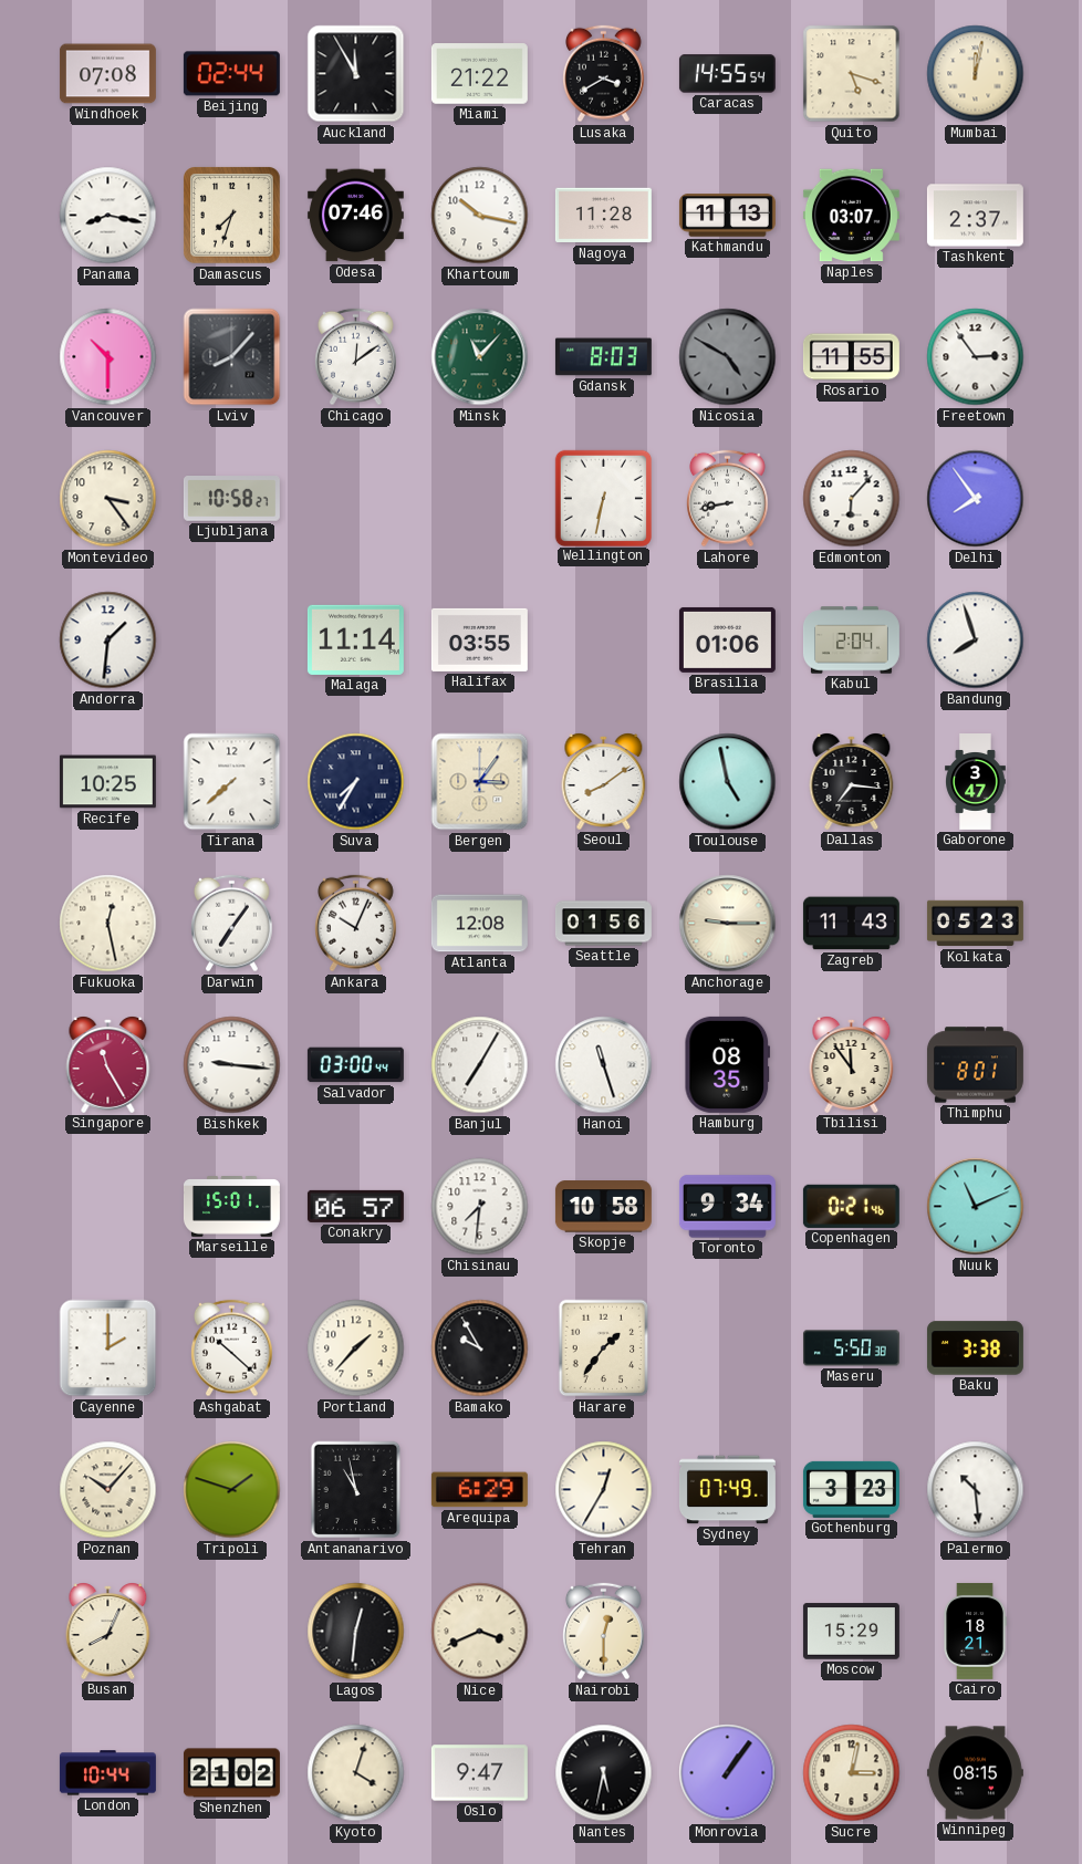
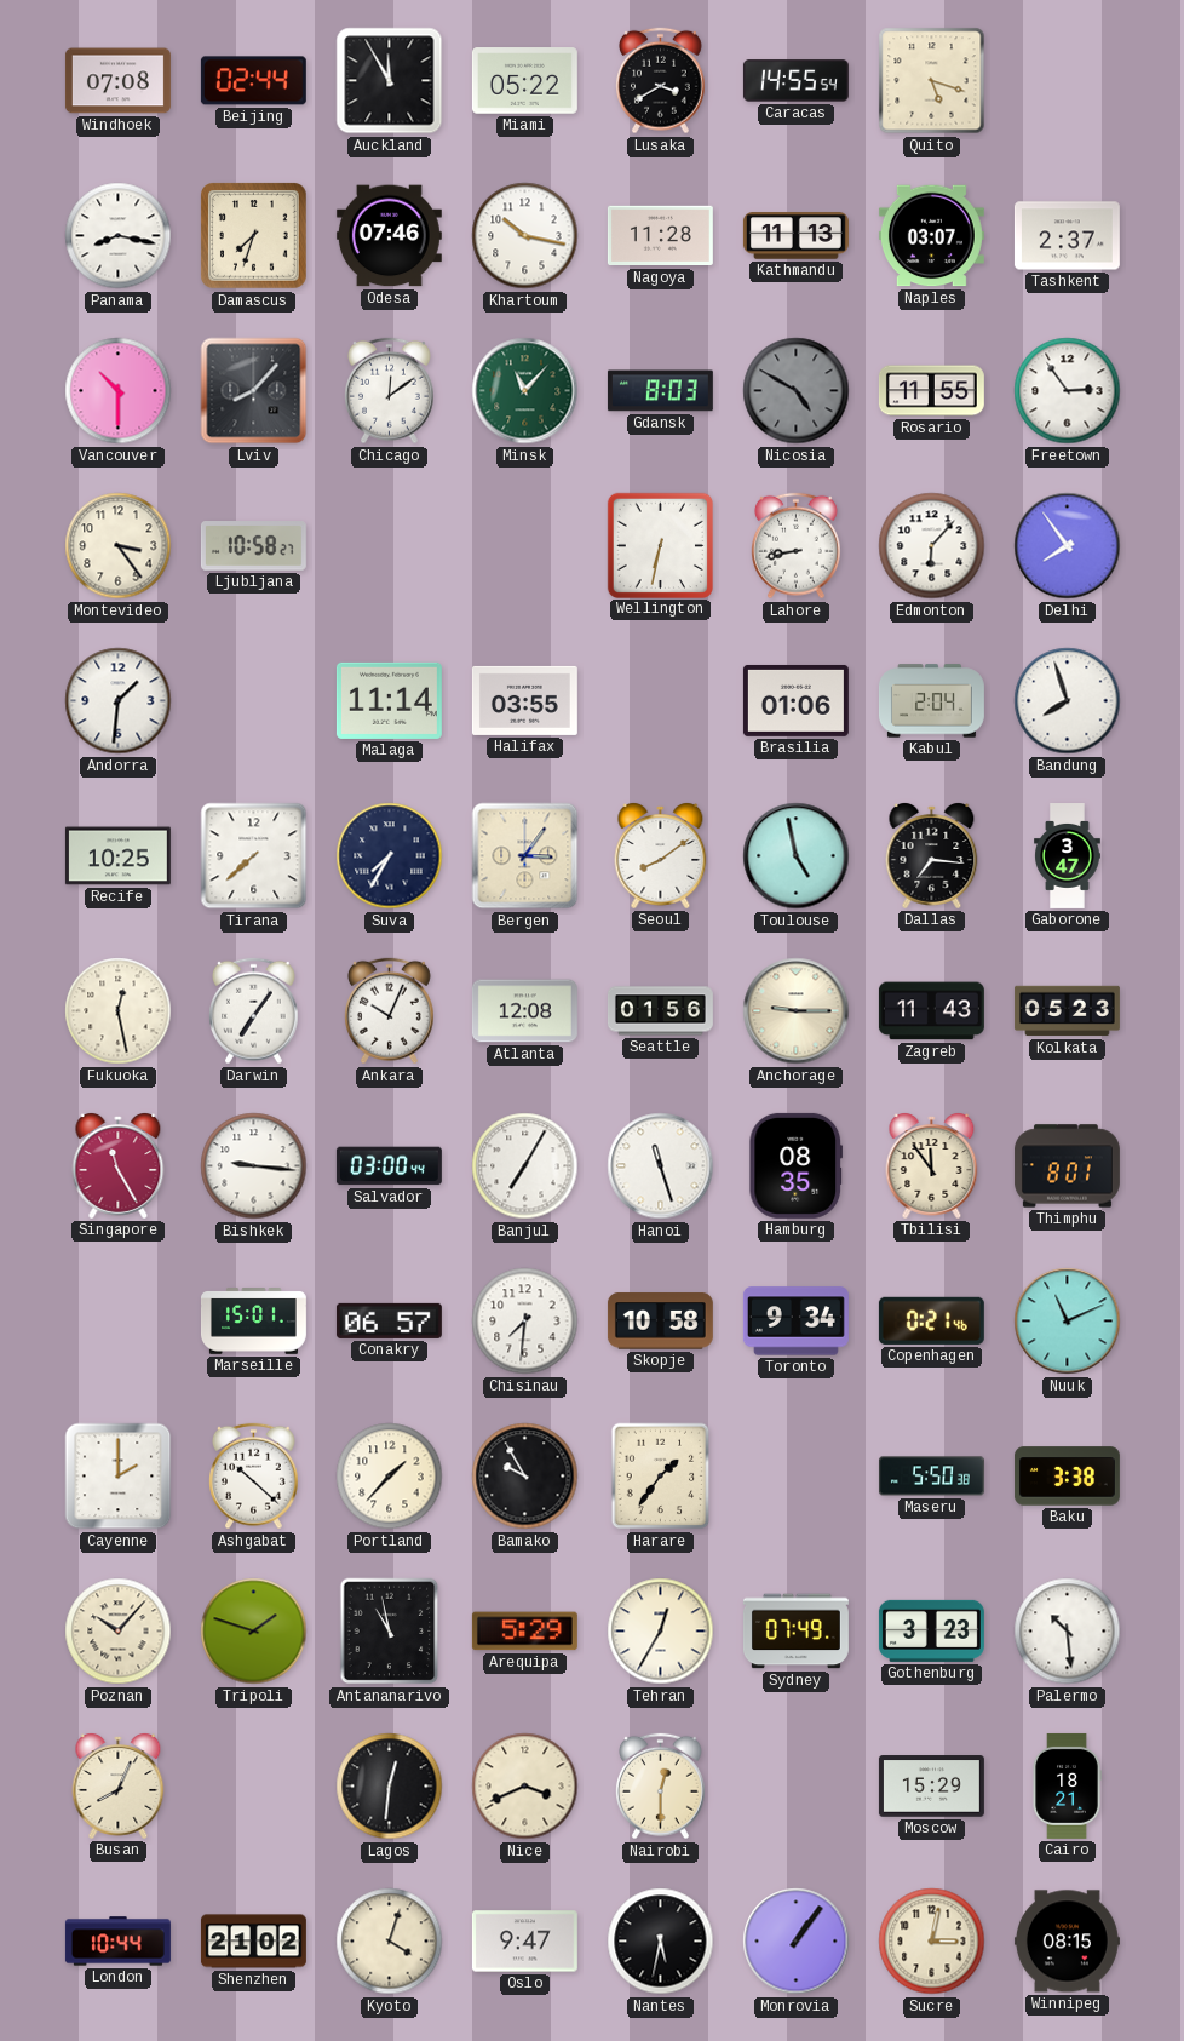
Miami: 21:22 -> 05:22
Mumbai: 12:02 -> none
Arequipa: 6:29 -> 5:29
